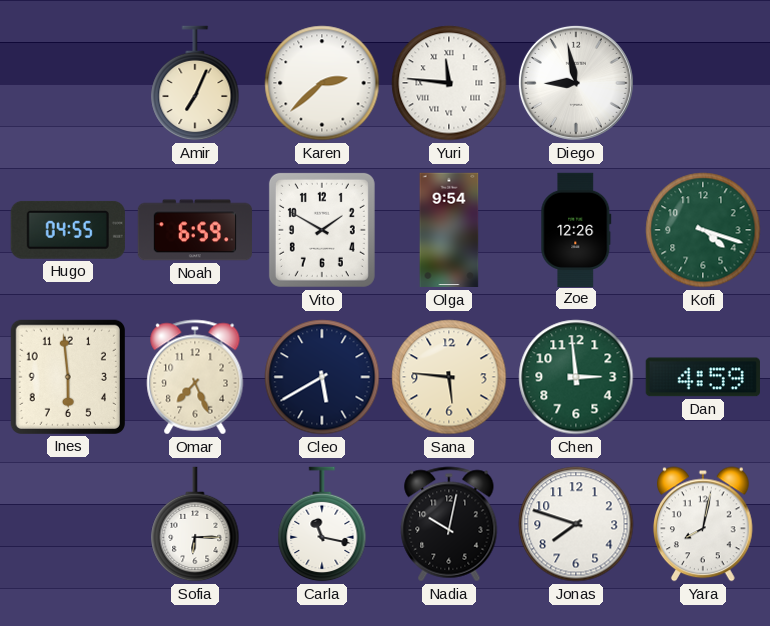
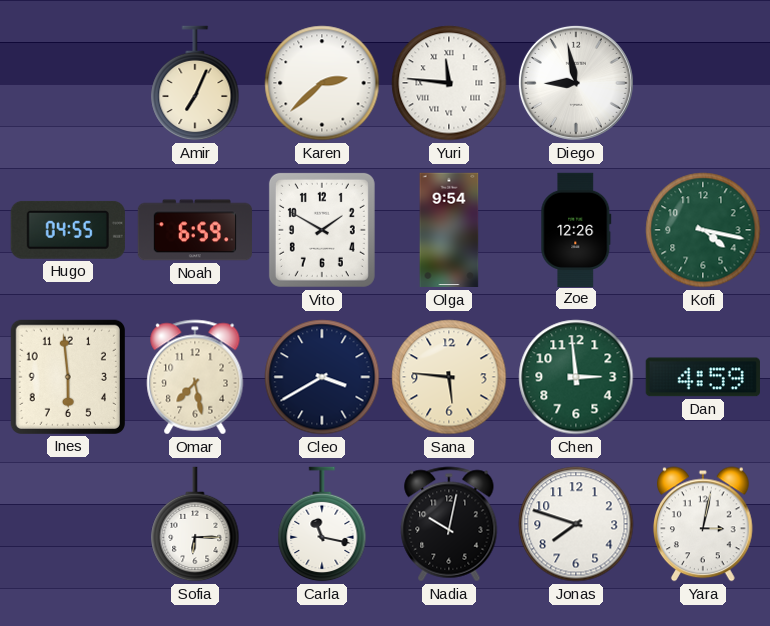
Kofi: 4:18 -> 4:17
Omar: 7:26 -> 7:28
Cleo: 5:40 -> 3:40
Yara: 8:02 -> 3:02
